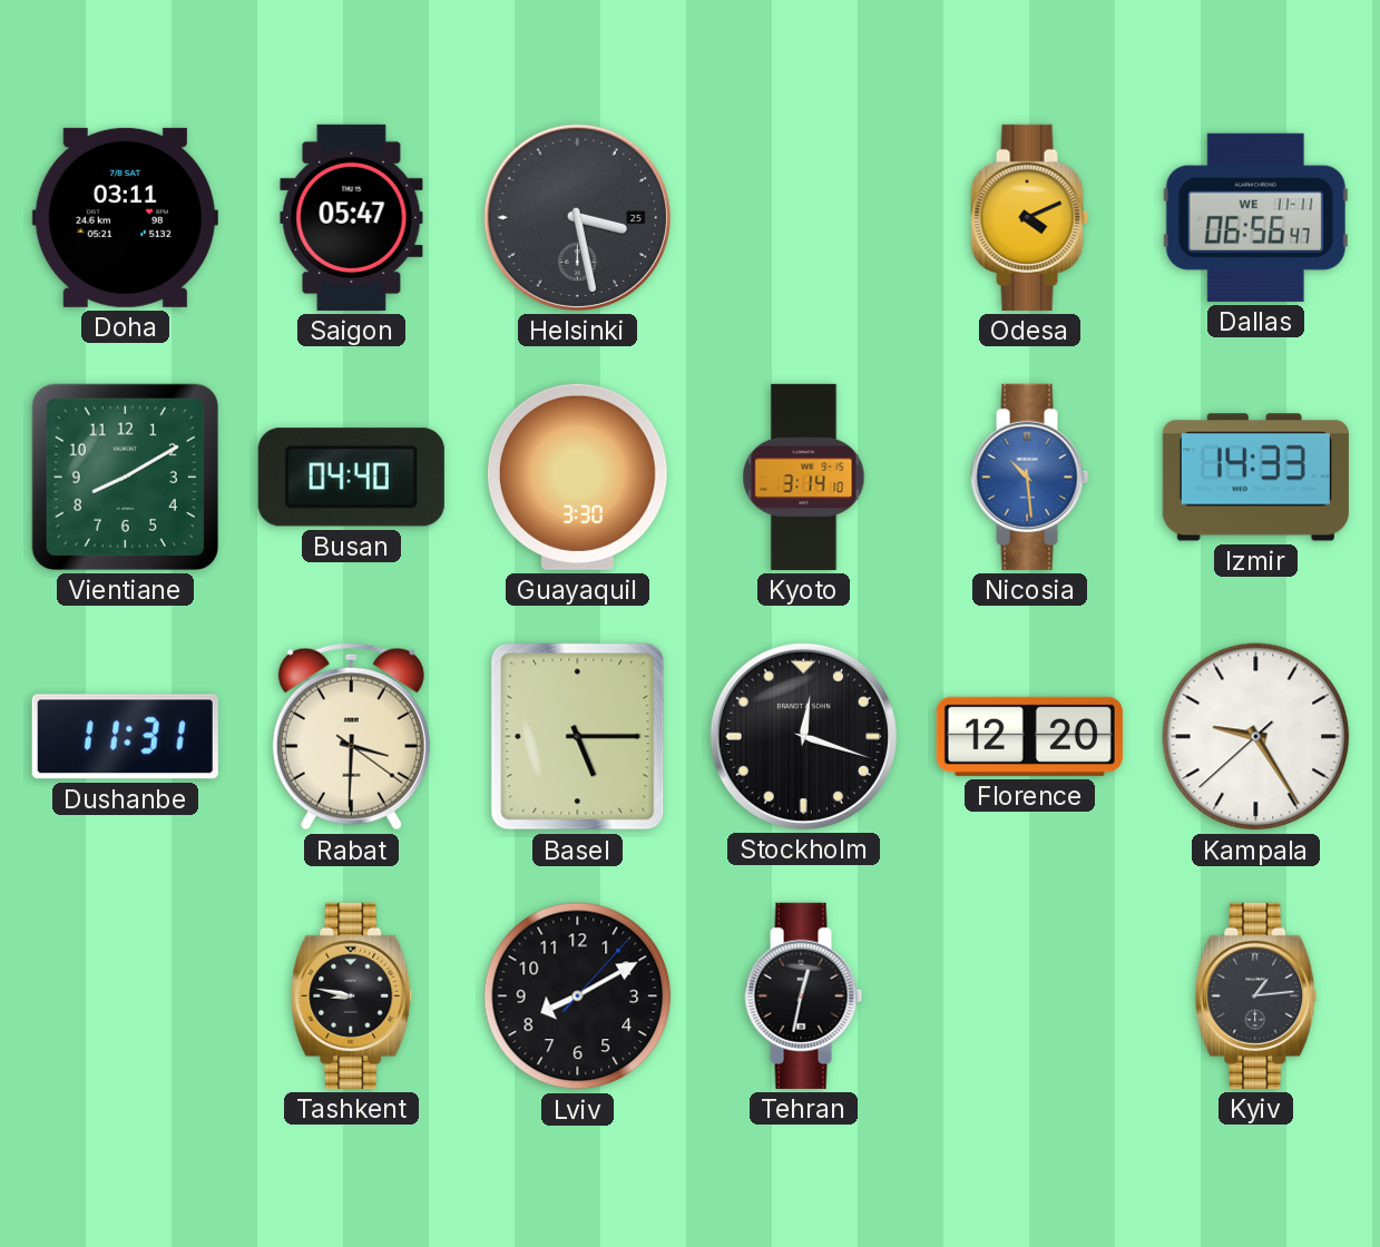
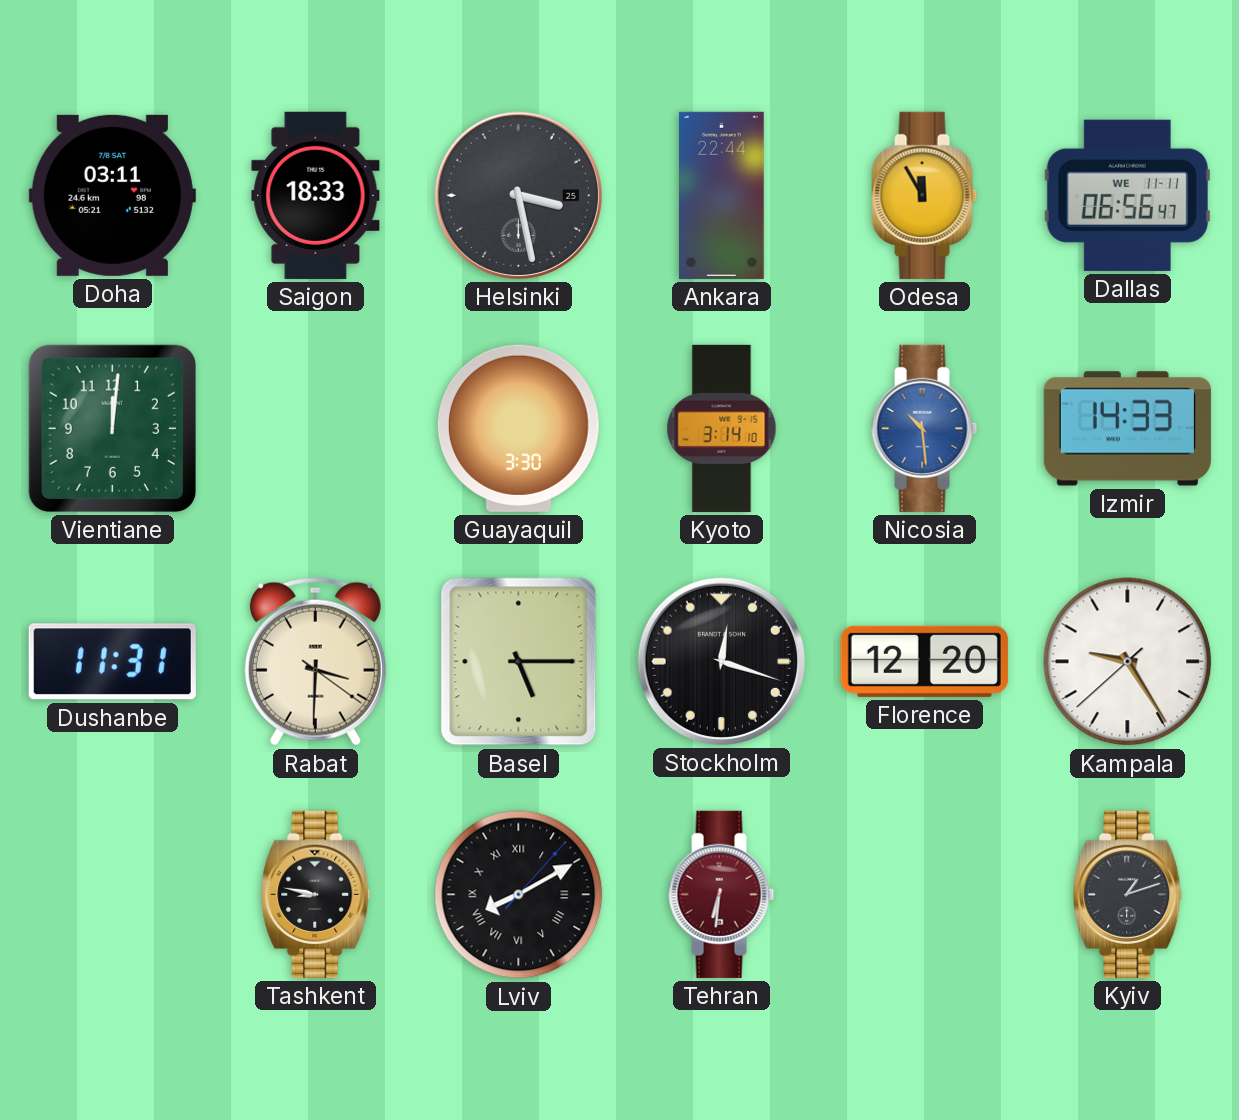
Saigon: 05:47 -> 18:33
Ankara: none -> 22:44
Odesa: 4:11 -> 11:55
Vientiane: 8:10 -> 12:01
Busan: 04:40 -> none
Lviv numerals: Arabic -> Roman
Tehran: 12:32 -> 6:31
Tehran dial: black -> burgundy
Kyiv: 1:14 -> 1:12
